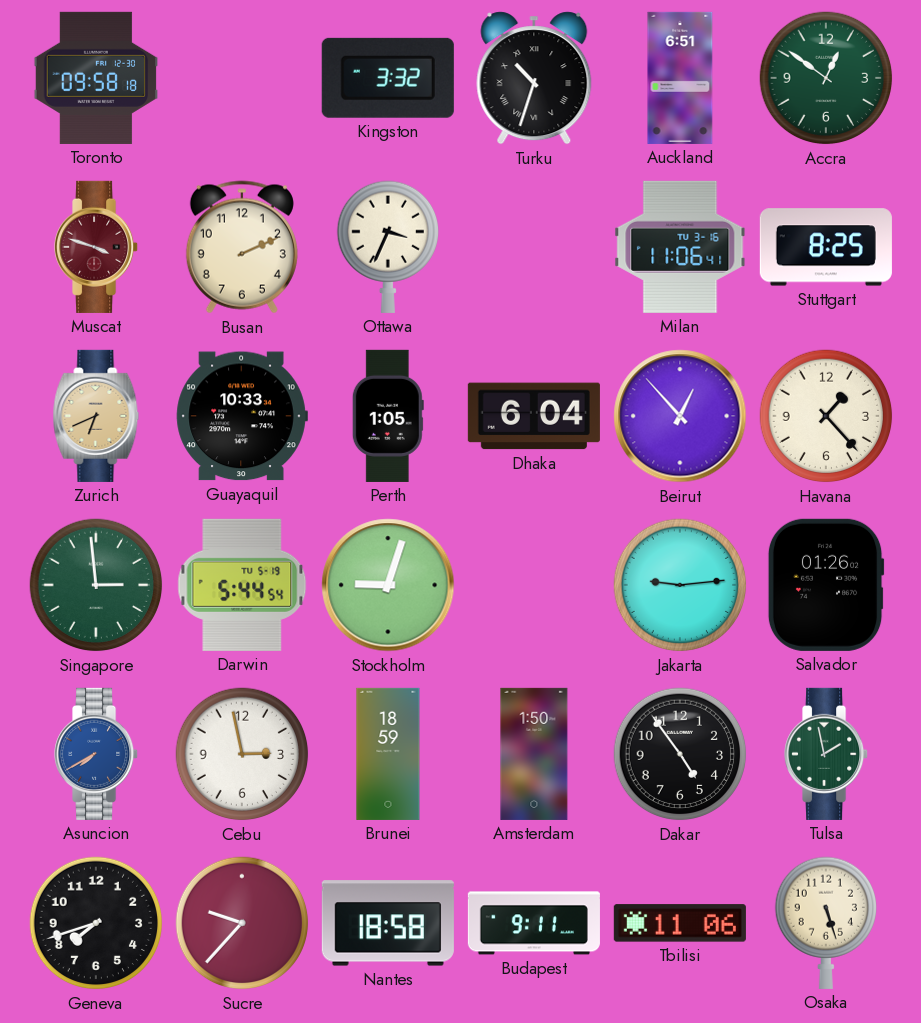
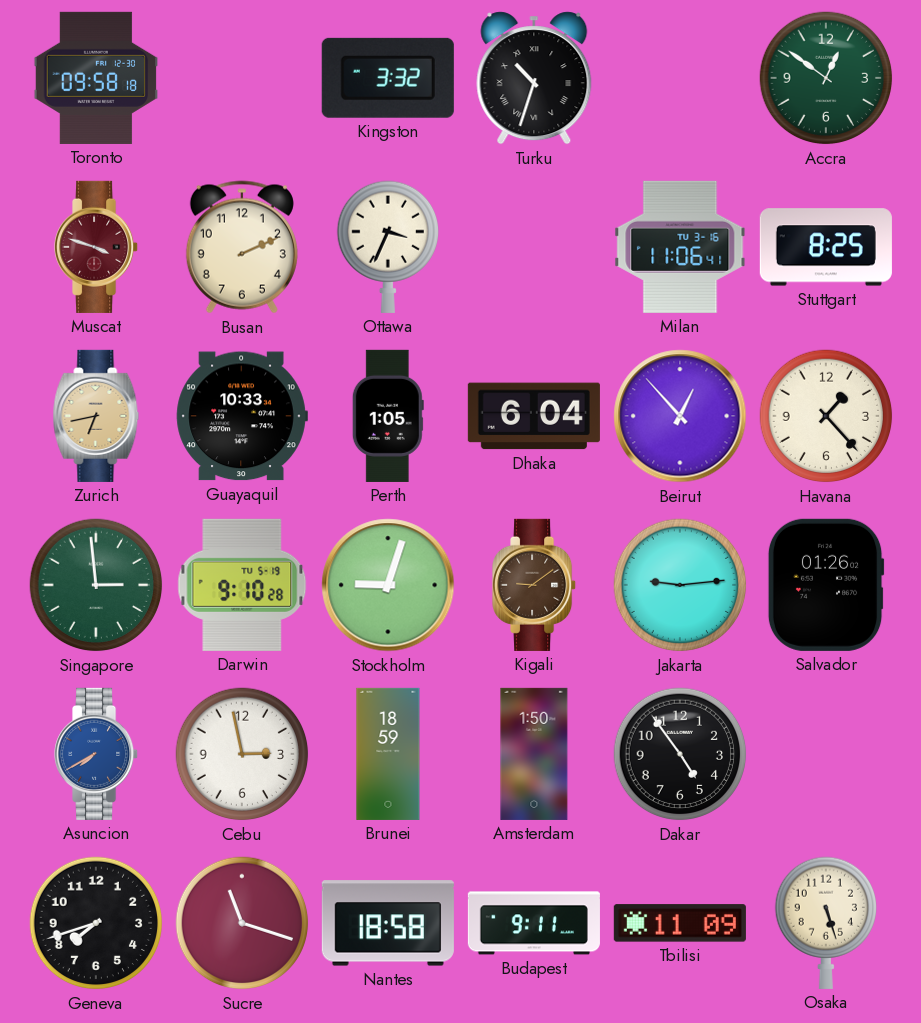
Auckland: 6:51 -> none
Zurich: 6:41 -> 6:43
Darwin: 5:44 -> 9:10
Kigali: none -> 9:09
Tulsa: 1:58 -> none
Sucre: 9:37 -> 11:18
Tbilisi: 11:06 -> 11:09
